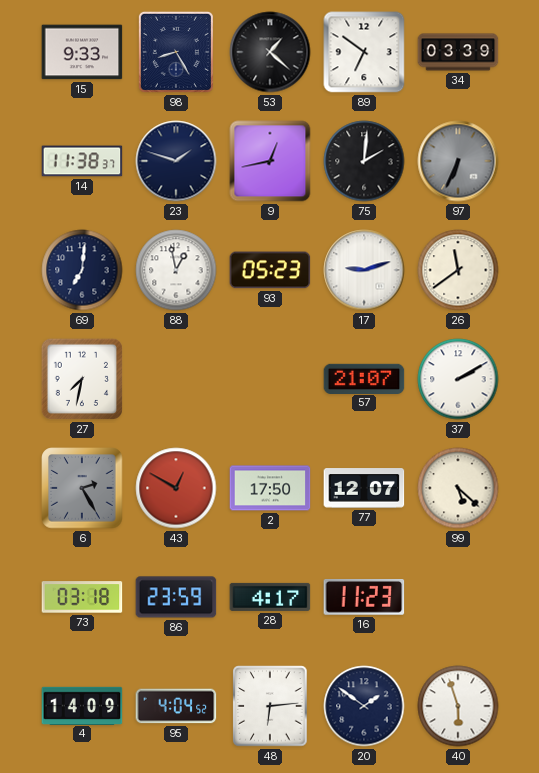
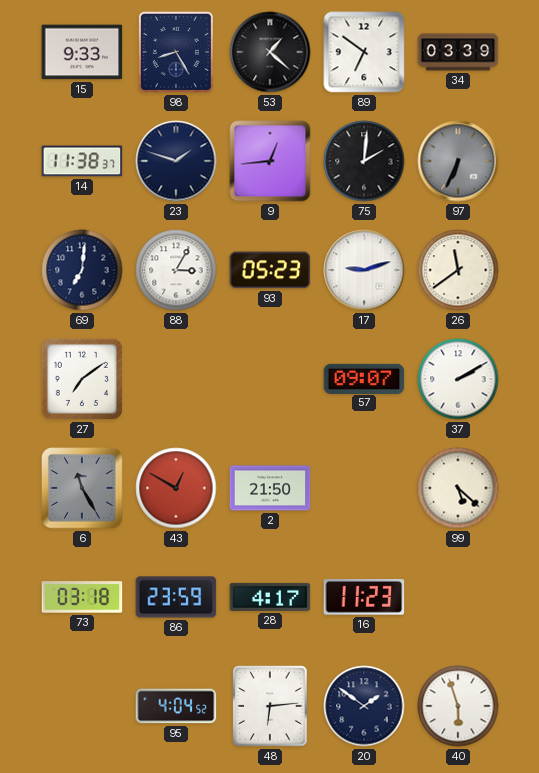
9: 12:43 -> 12:44
88: 12:58 -> 3:05
27: 7:32 -> 7:09
57: 21:07 -> 09:07
6: 2:25 -> 11:25
2: 17:50 -> 21:50
77: 12:07 -> none
4: 14:09 -> none
